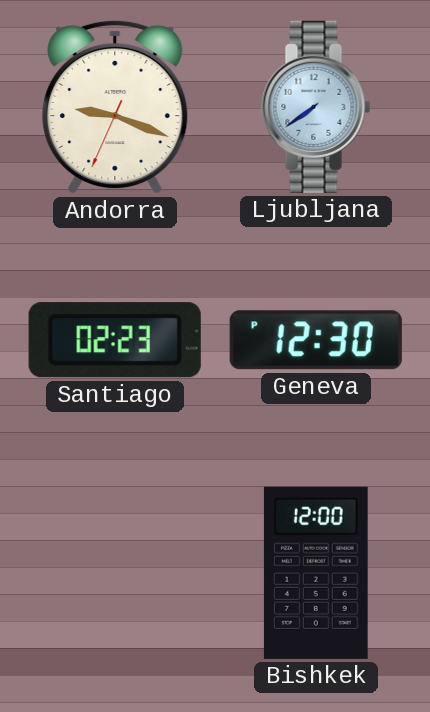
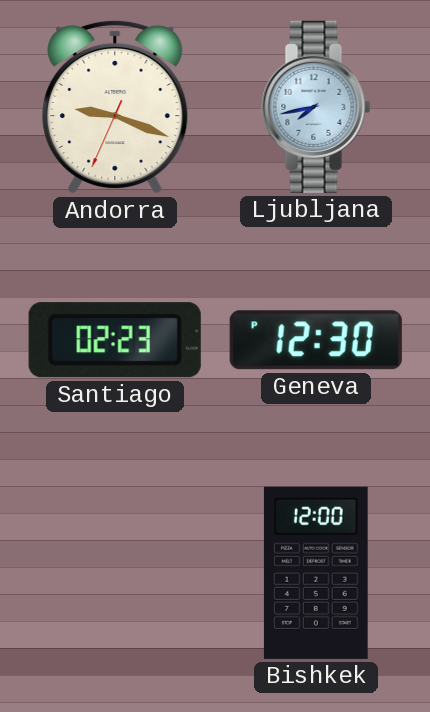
Ljubljana: 7:39 -> 7:43
